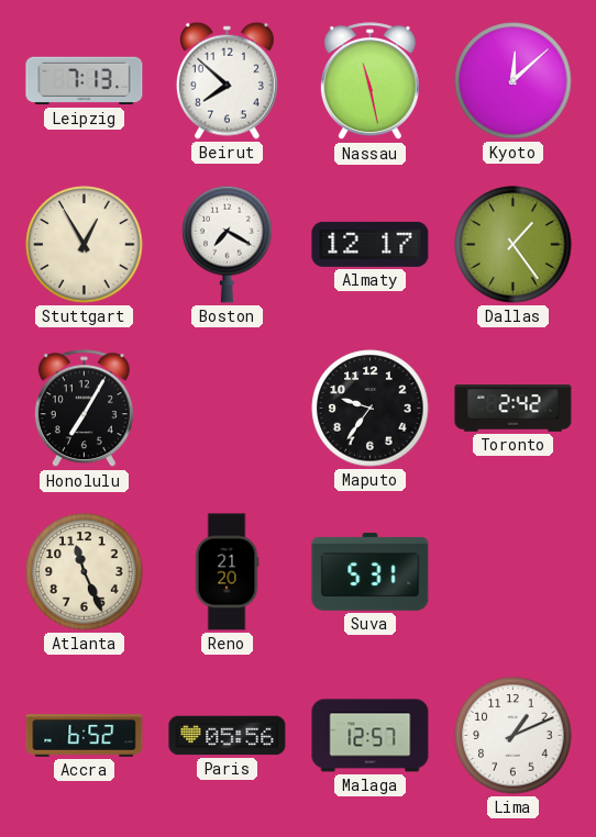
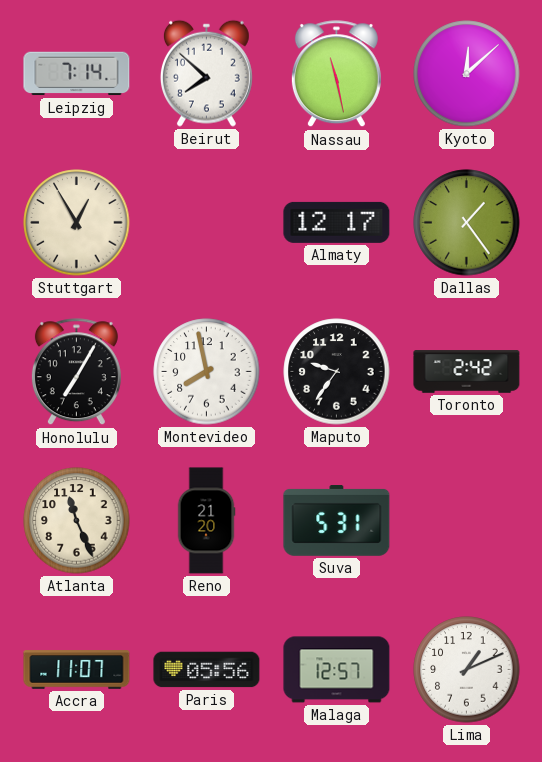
Leipzig: 7:13 -> 7:14
Boston: 7:20 -> none
Montevideo: none -> 7:58
Accra: 6:52 -> 11:07
